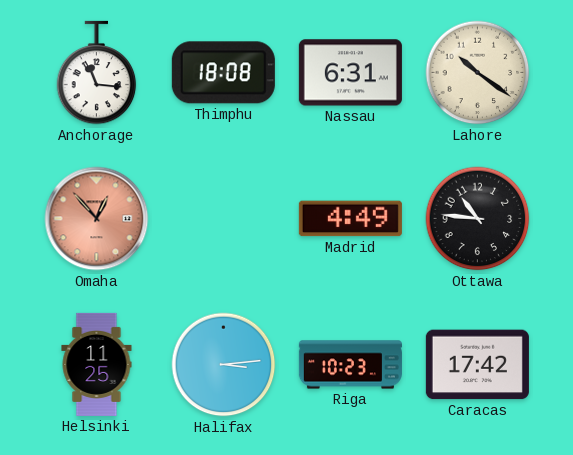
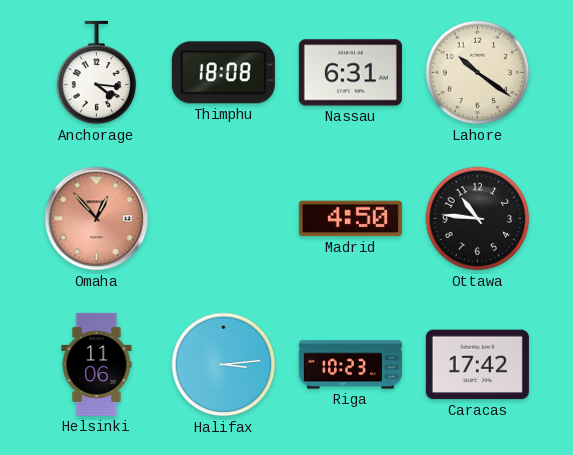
Anchorage: 11:16 -> 4:16
Madrid: 4:49 -> 4:50
Helsinki: 11:25 -> 11:06
